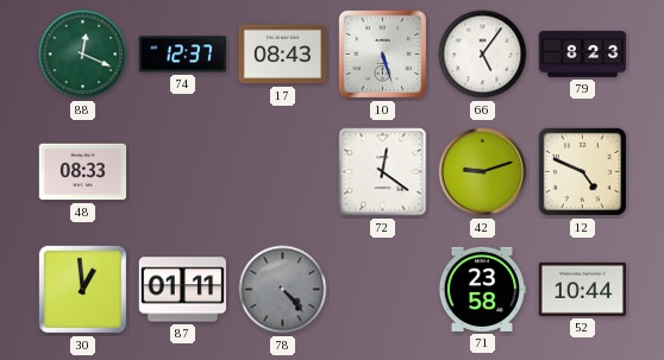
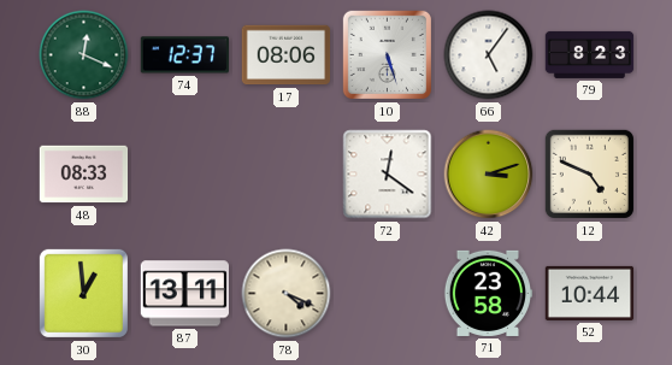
17: 08:43 -> 08:06
42: 9:12 -> 3:12
87: 01:11 -> 13:11
78: 4:23 -> 4:19
78 dial: grey -> cream
